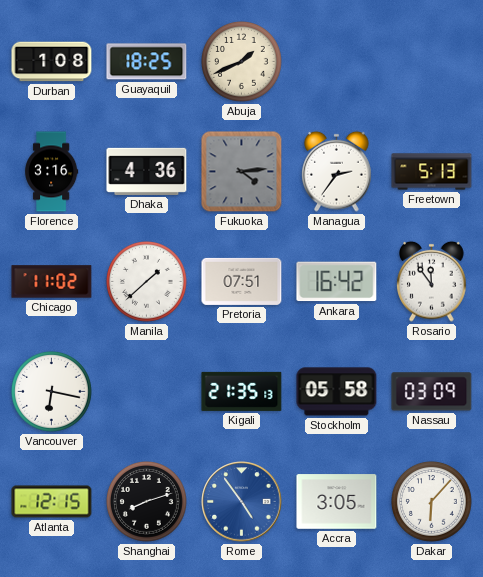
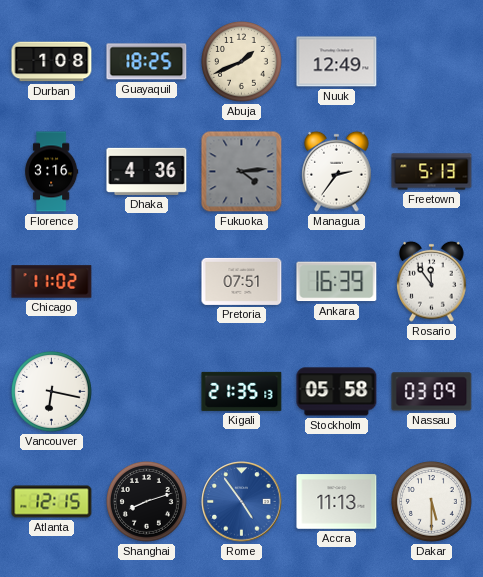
Nuuk: none -> 12:49
Manila: 1:38 -> none
Ankara: 16:42 -> 16:39
Accra: 3:05 -> 11:13
Dakar: 6:07 -> 5:30
